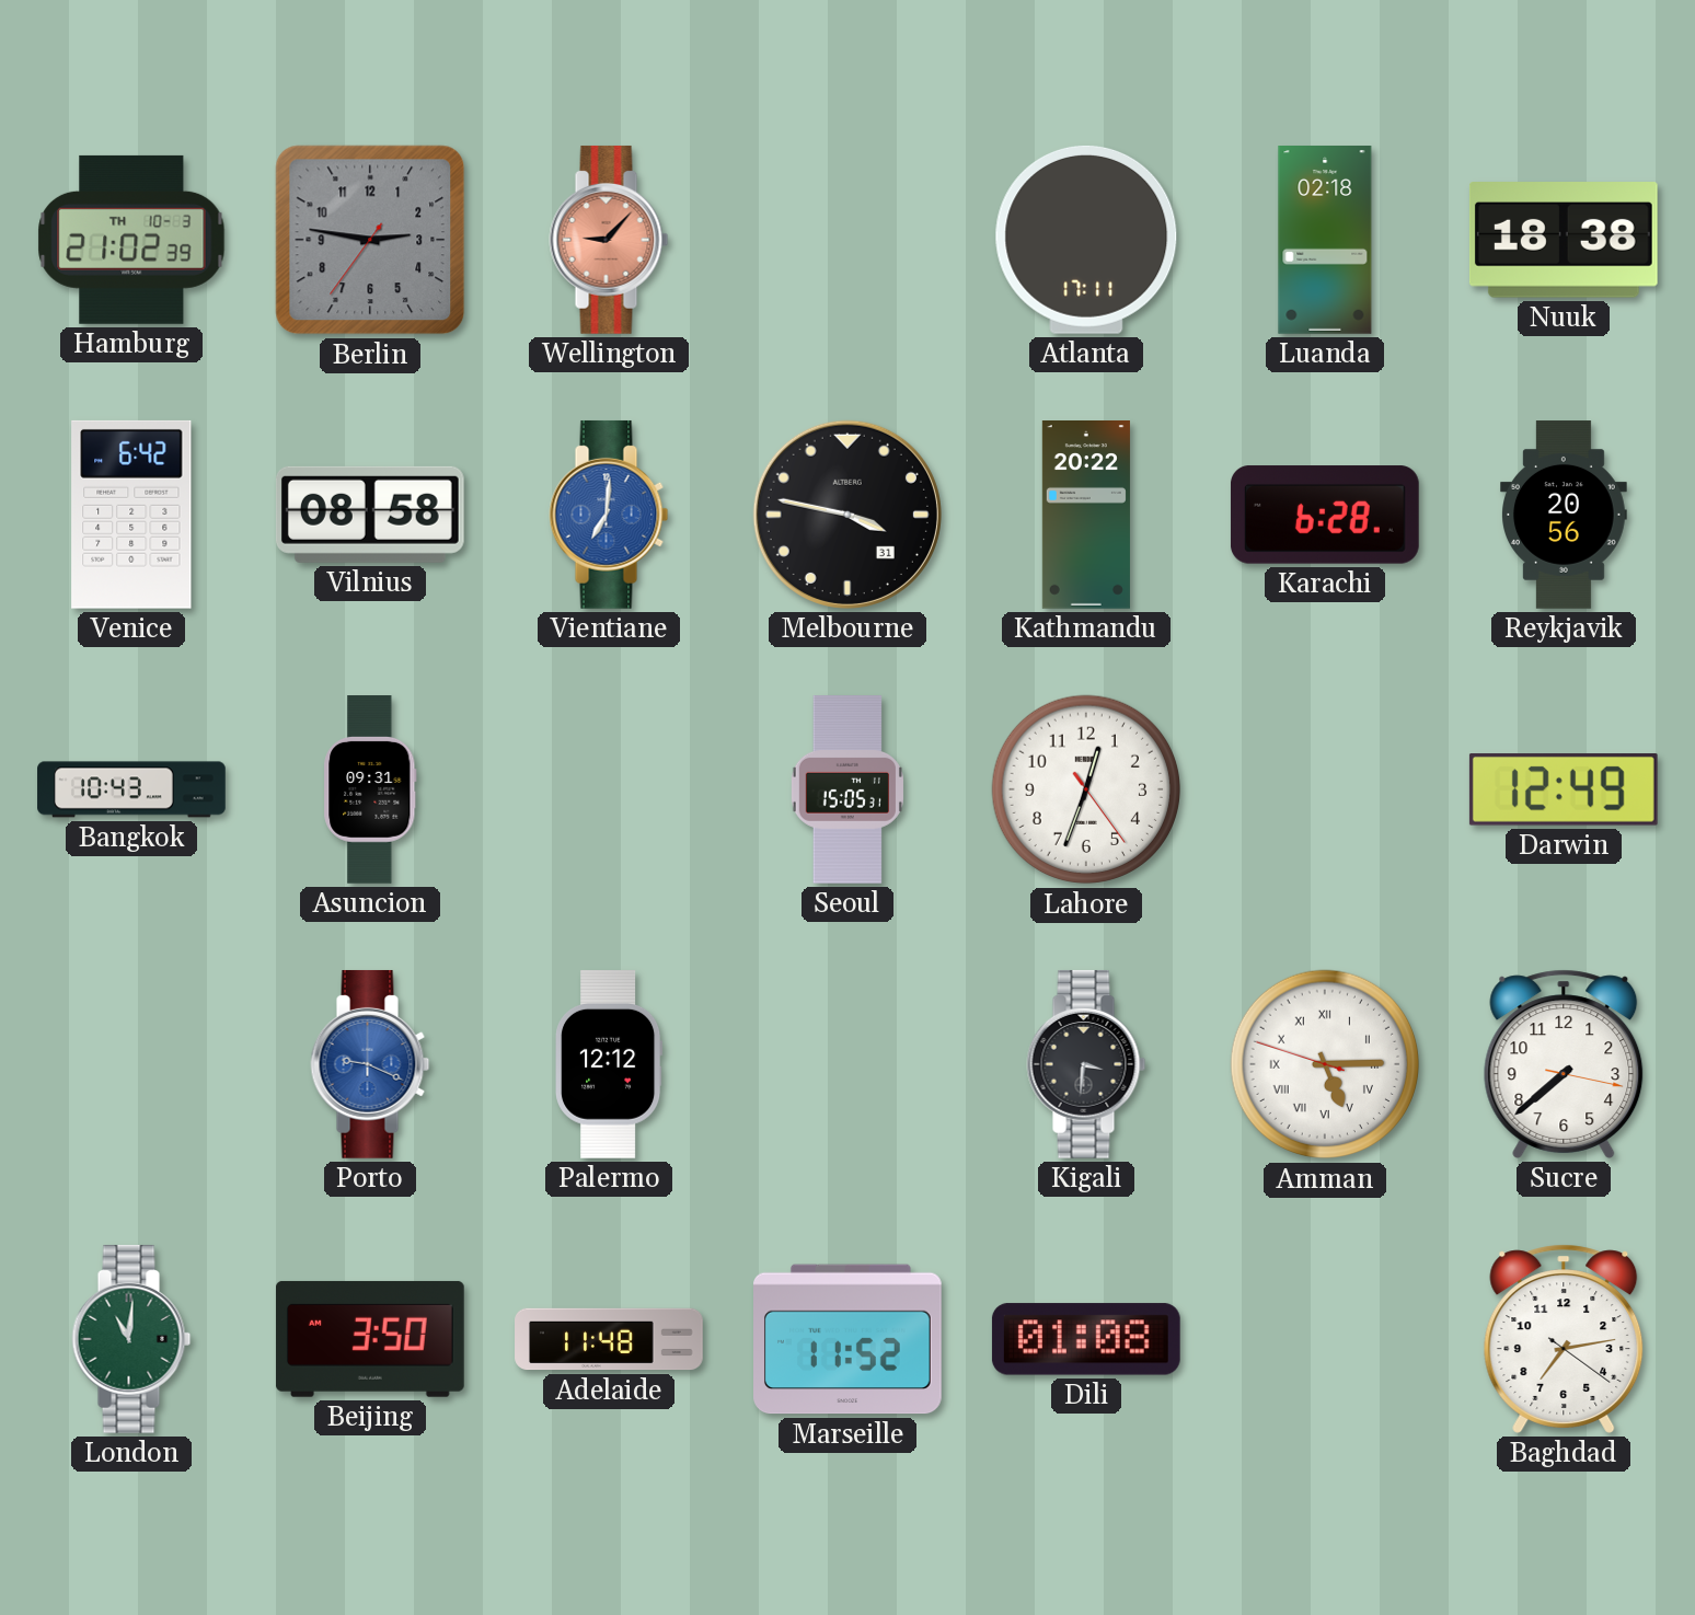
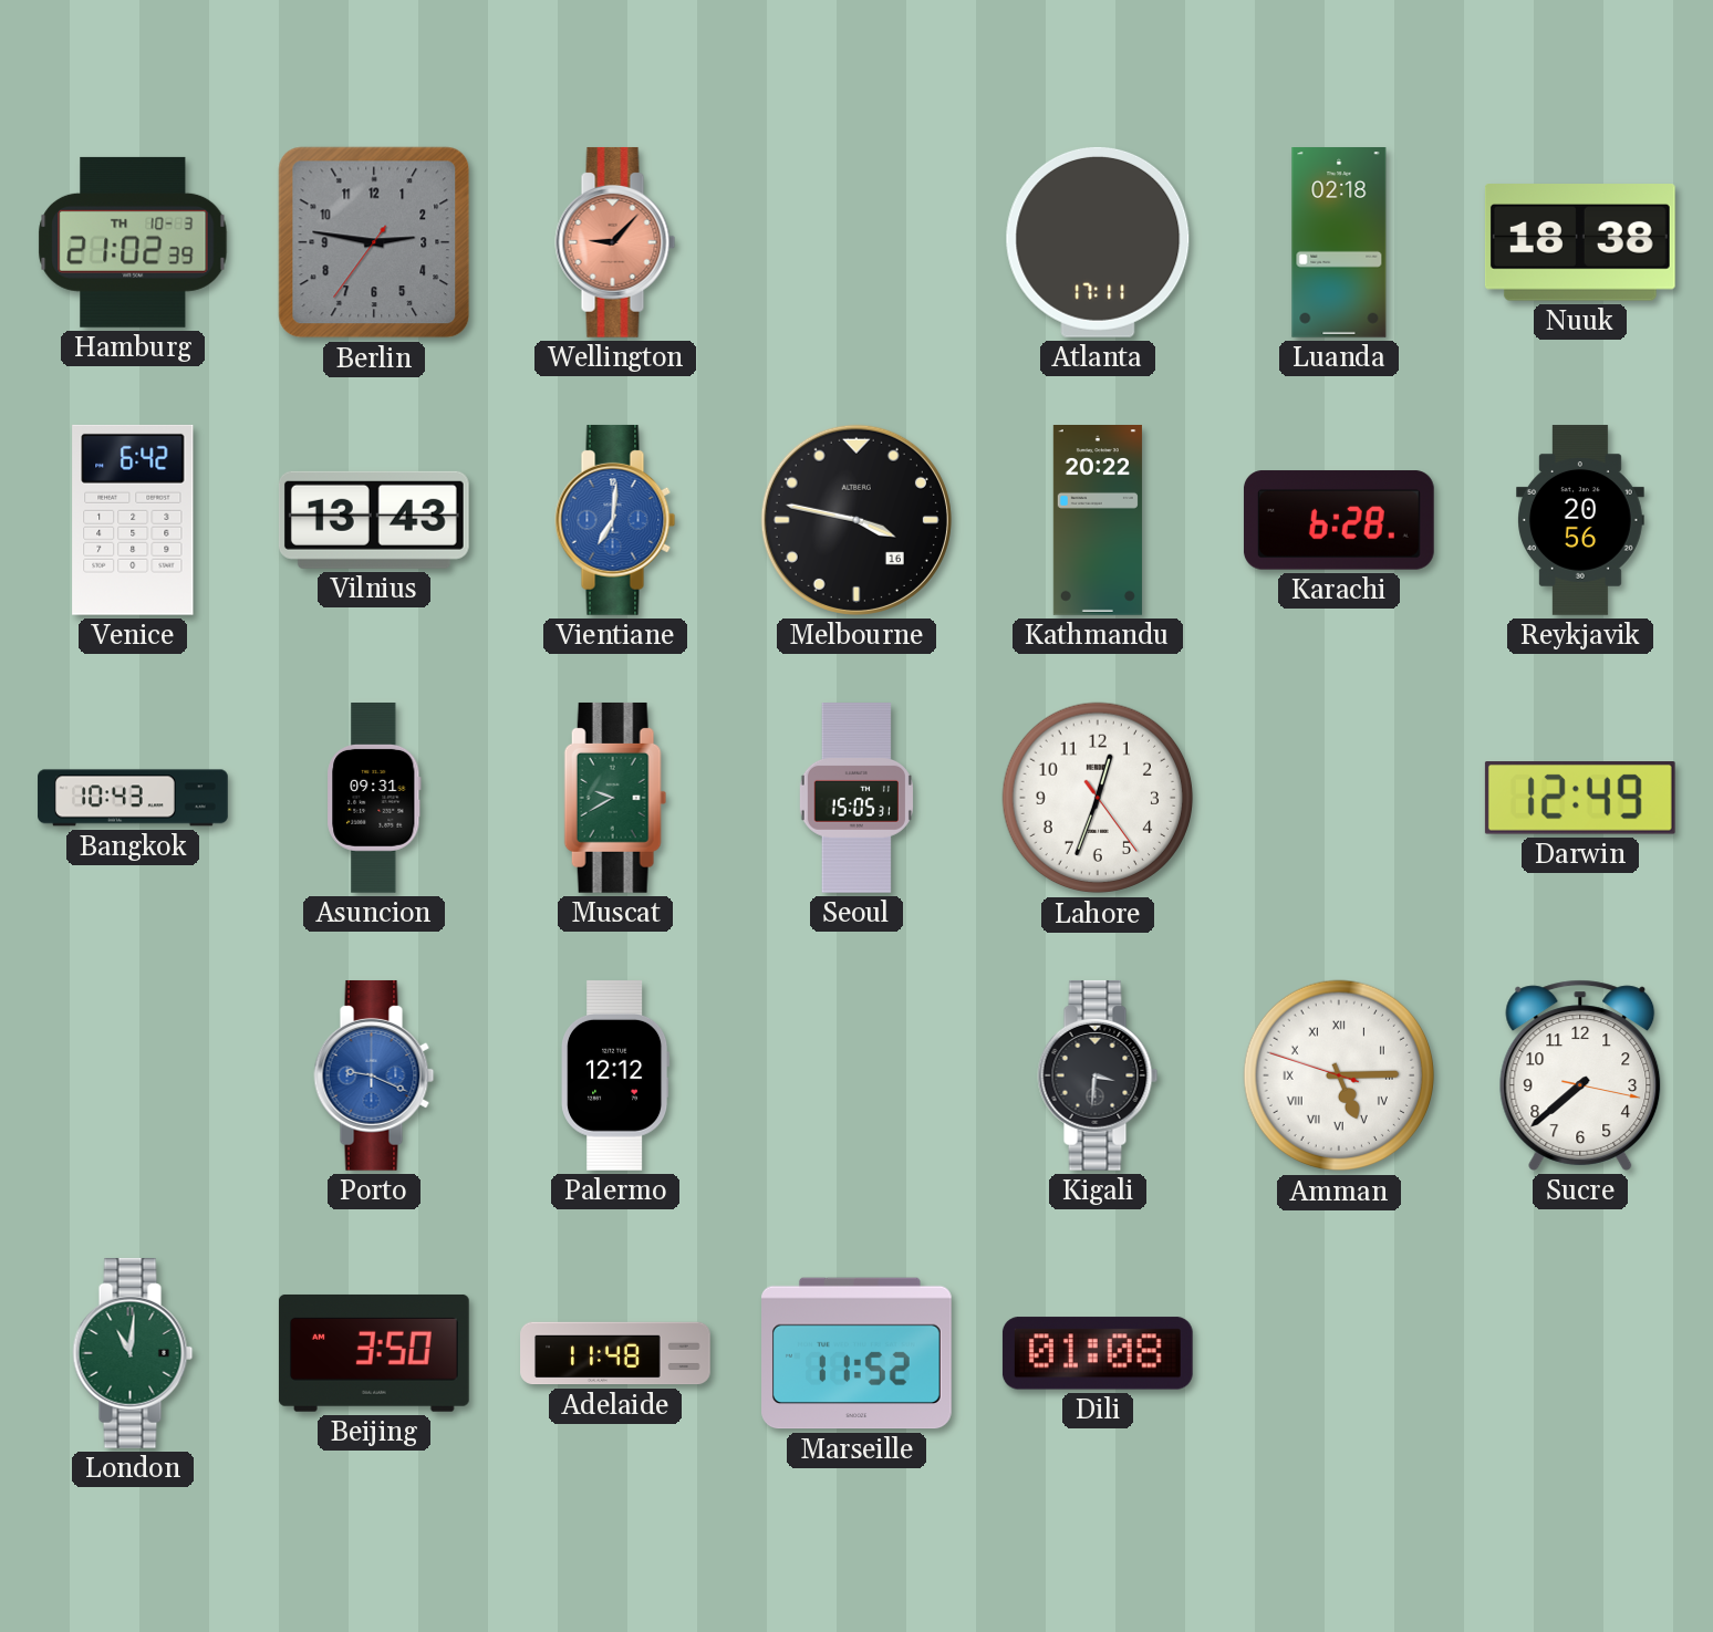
Vilnius: 08:58 -> 13:43
Melbourne date: 31 -> 16
Muscat: none -> 9:40
Baghdad: 7:13 -> none
